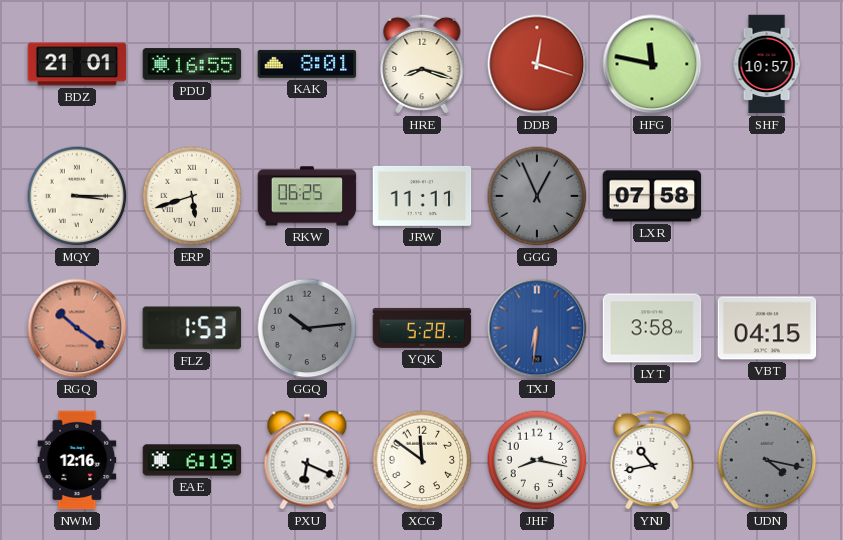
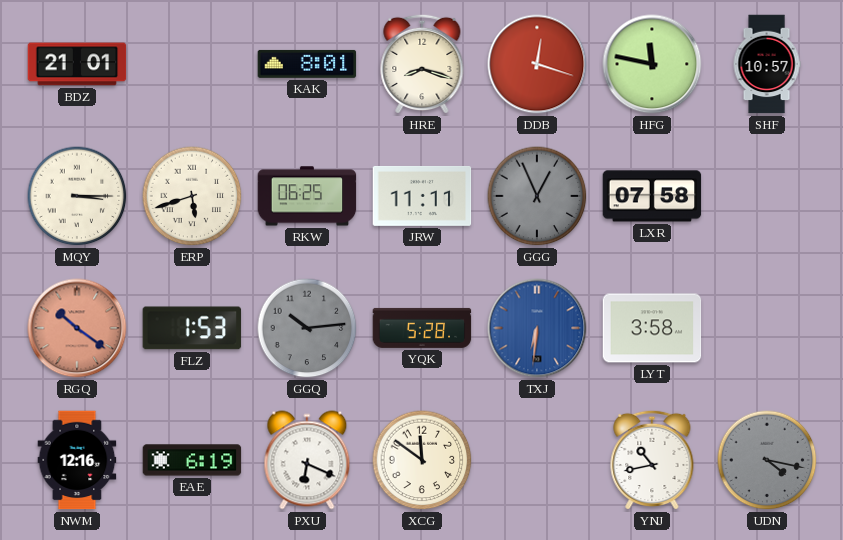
PDU: 16:55 -> none
VBT: 04:15 -> none
JHF: 8:17 -> none
